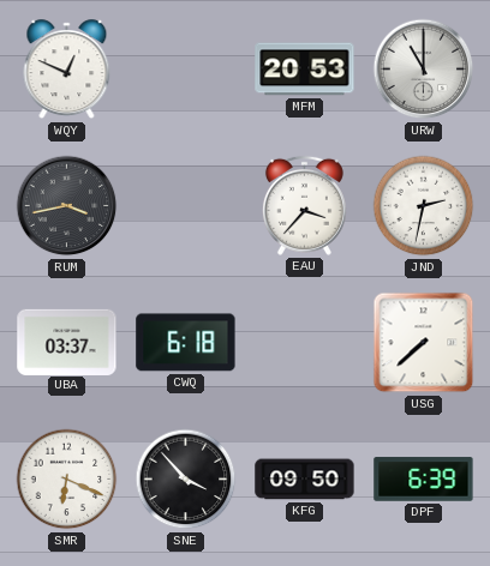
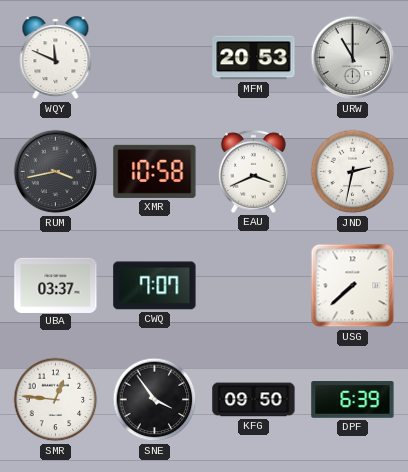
WQY: 12:49 -> 11:49
XMR: none -> 10:58
EAU: 3:37 -> 3:41
CWQ: 6:18 -> 7:07
SMR: 6:19 -> 12:46
SNE: 3:53 -> 3:54
